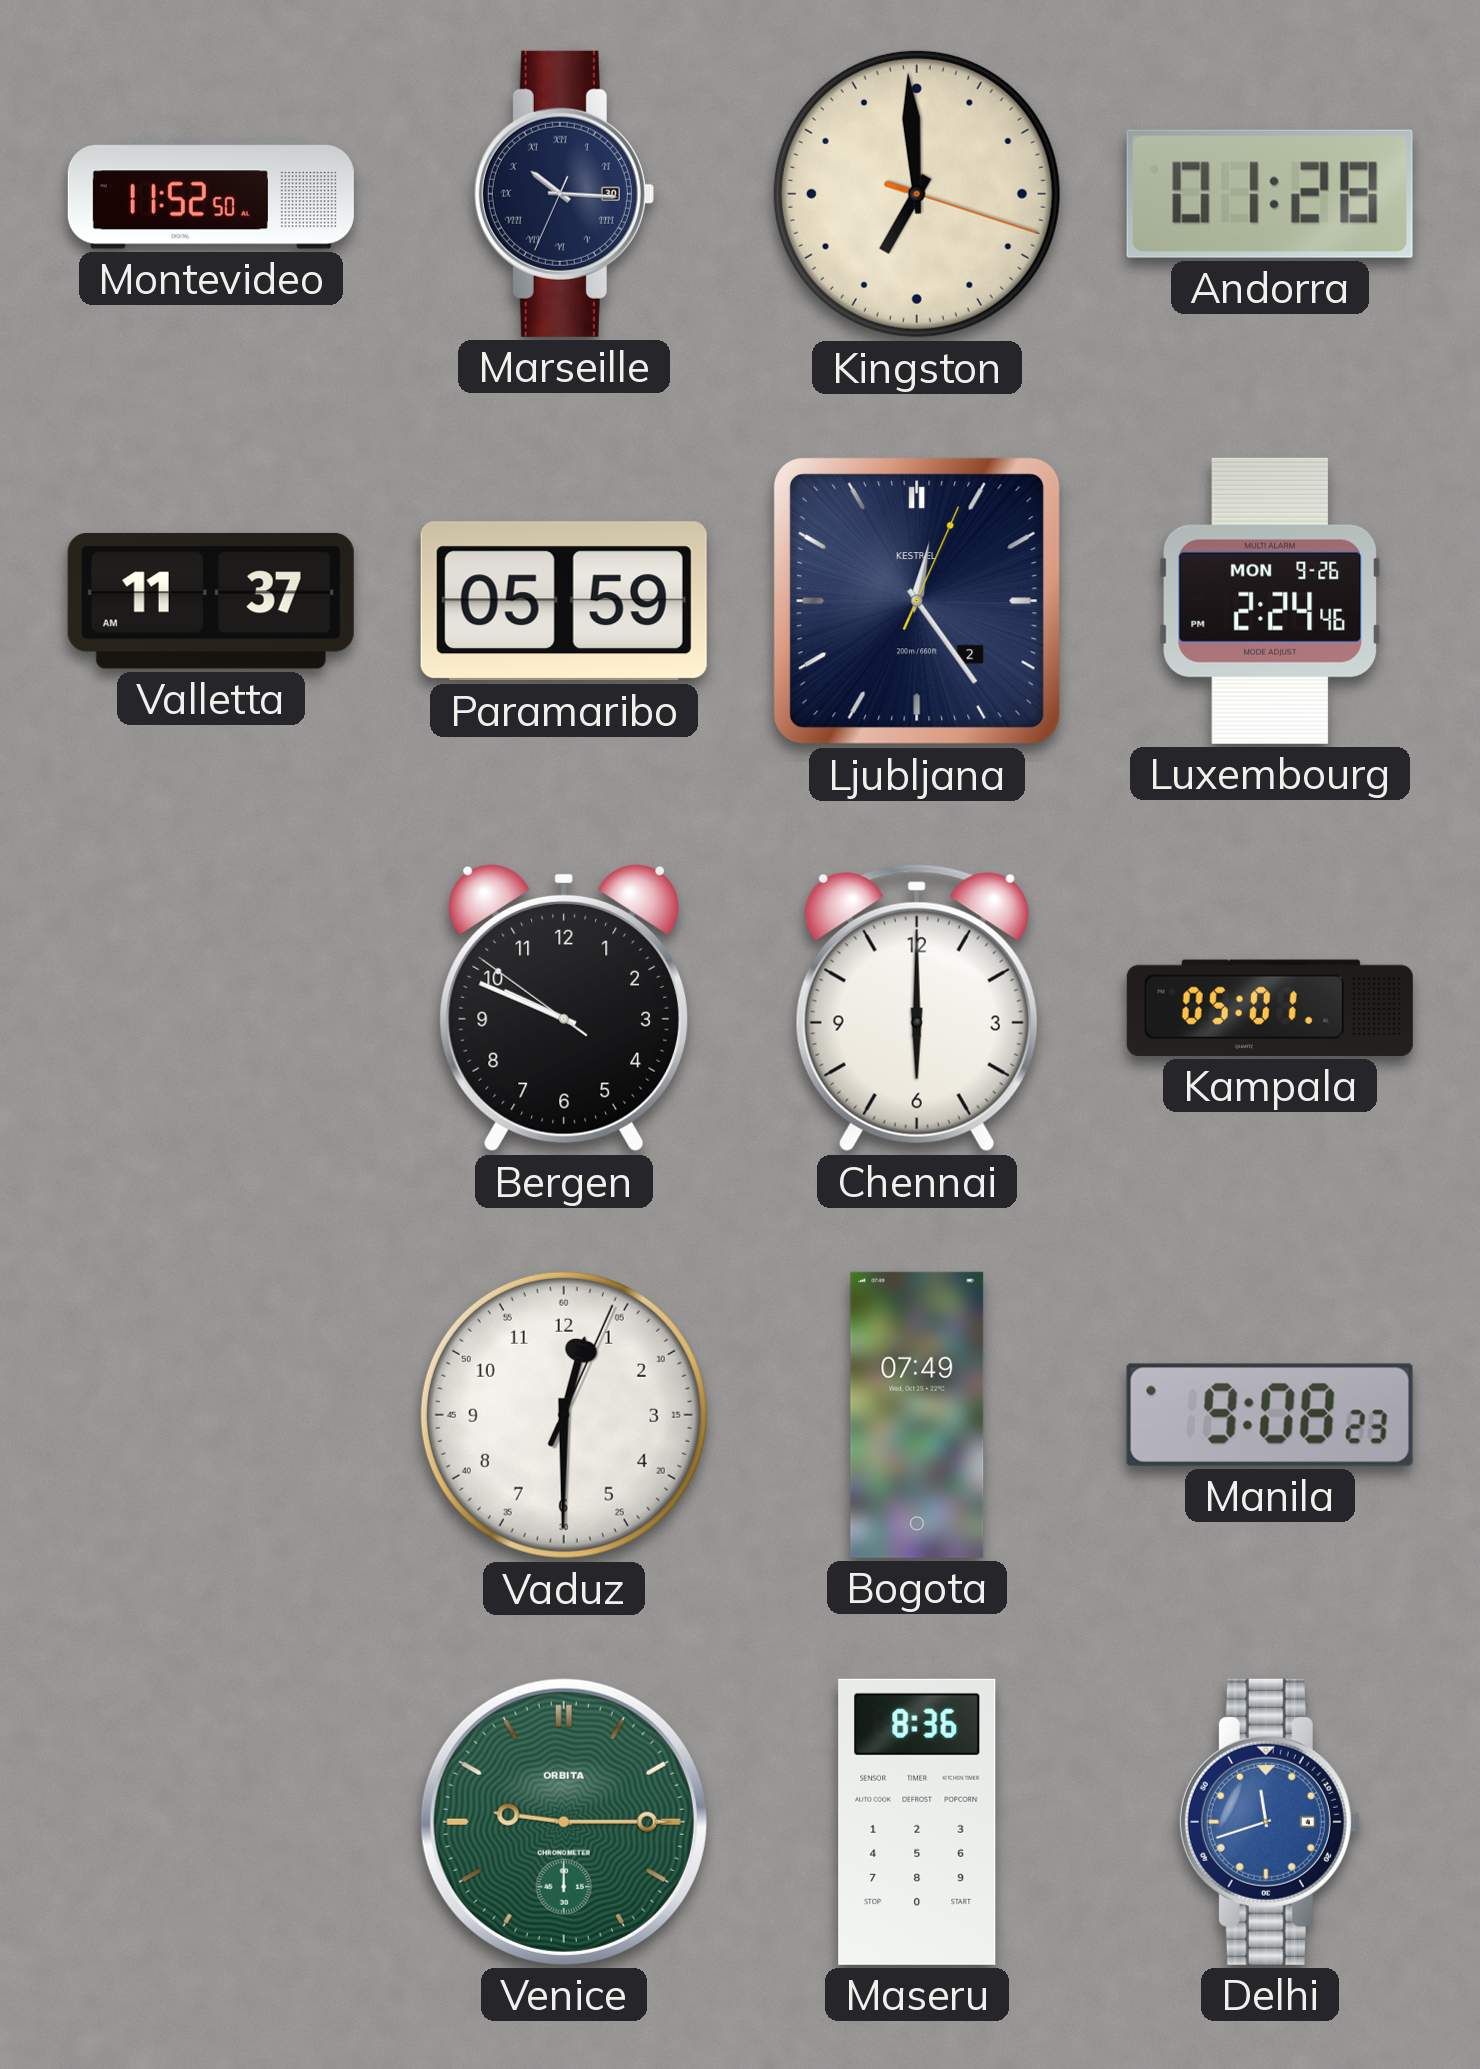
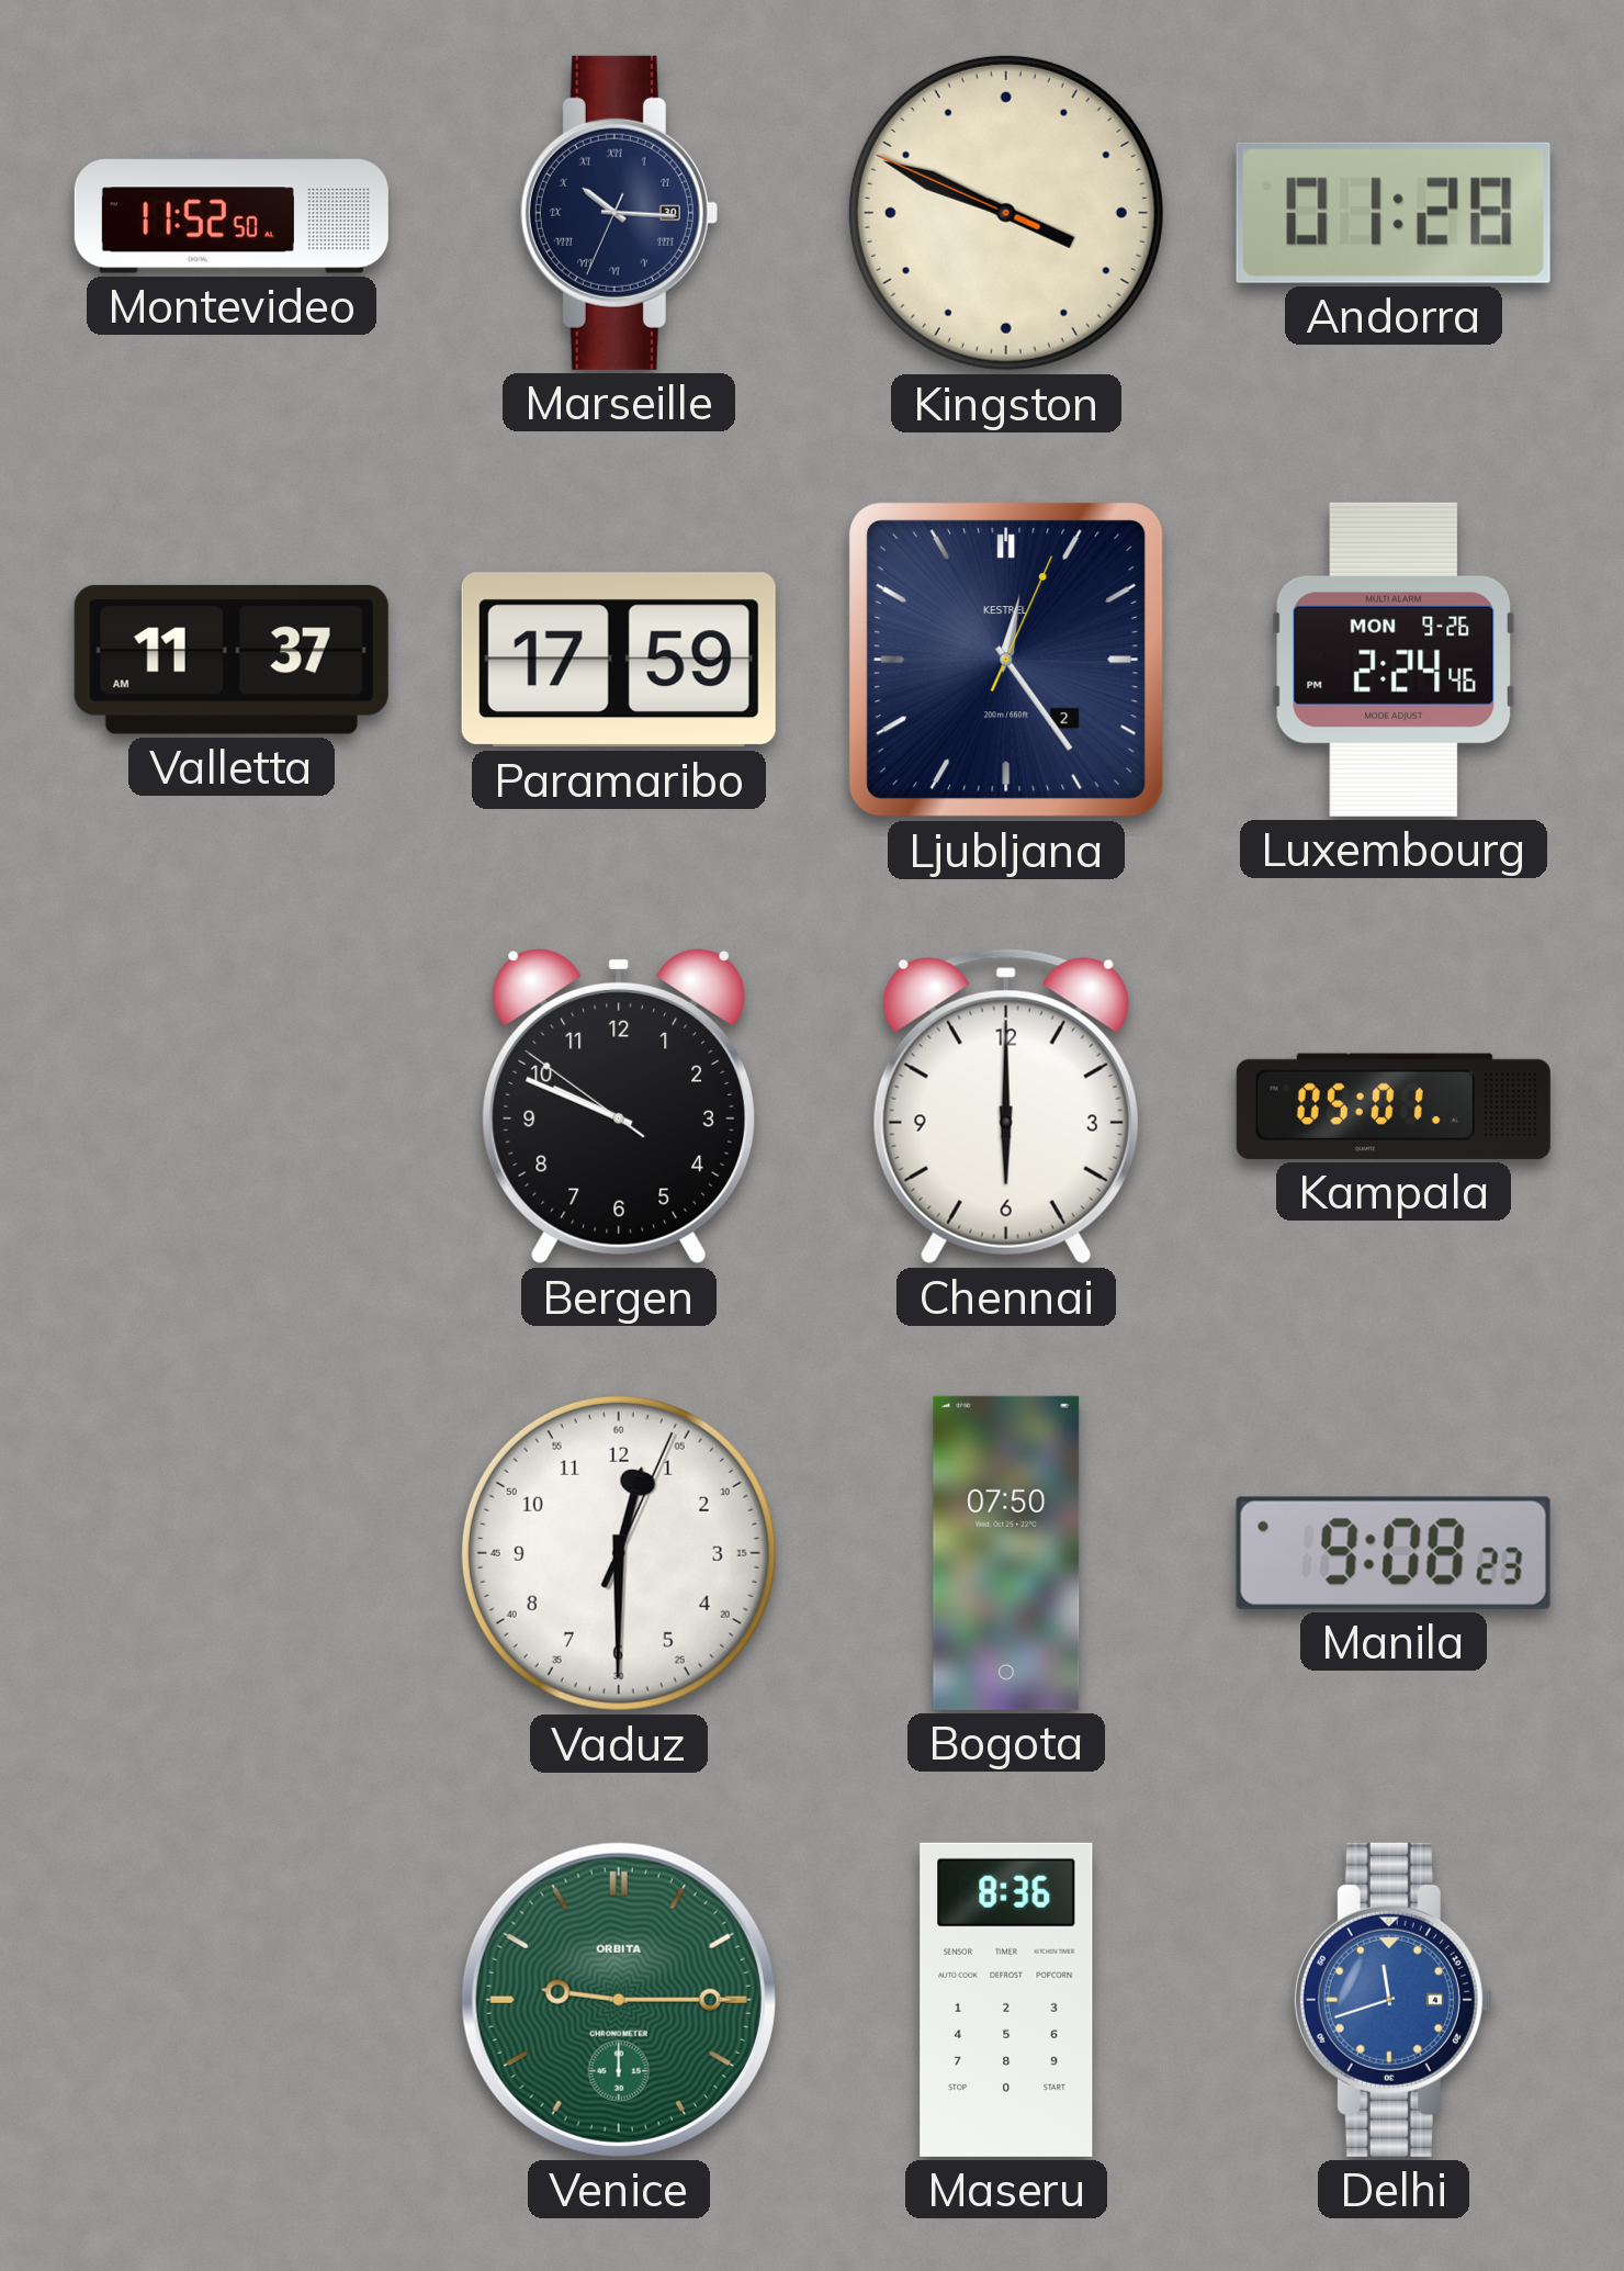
Kingston: 6:59 -> 3:48
Paramaribo: 05:59 -> 17:59
Bogota: 07:49 -> 07:50
